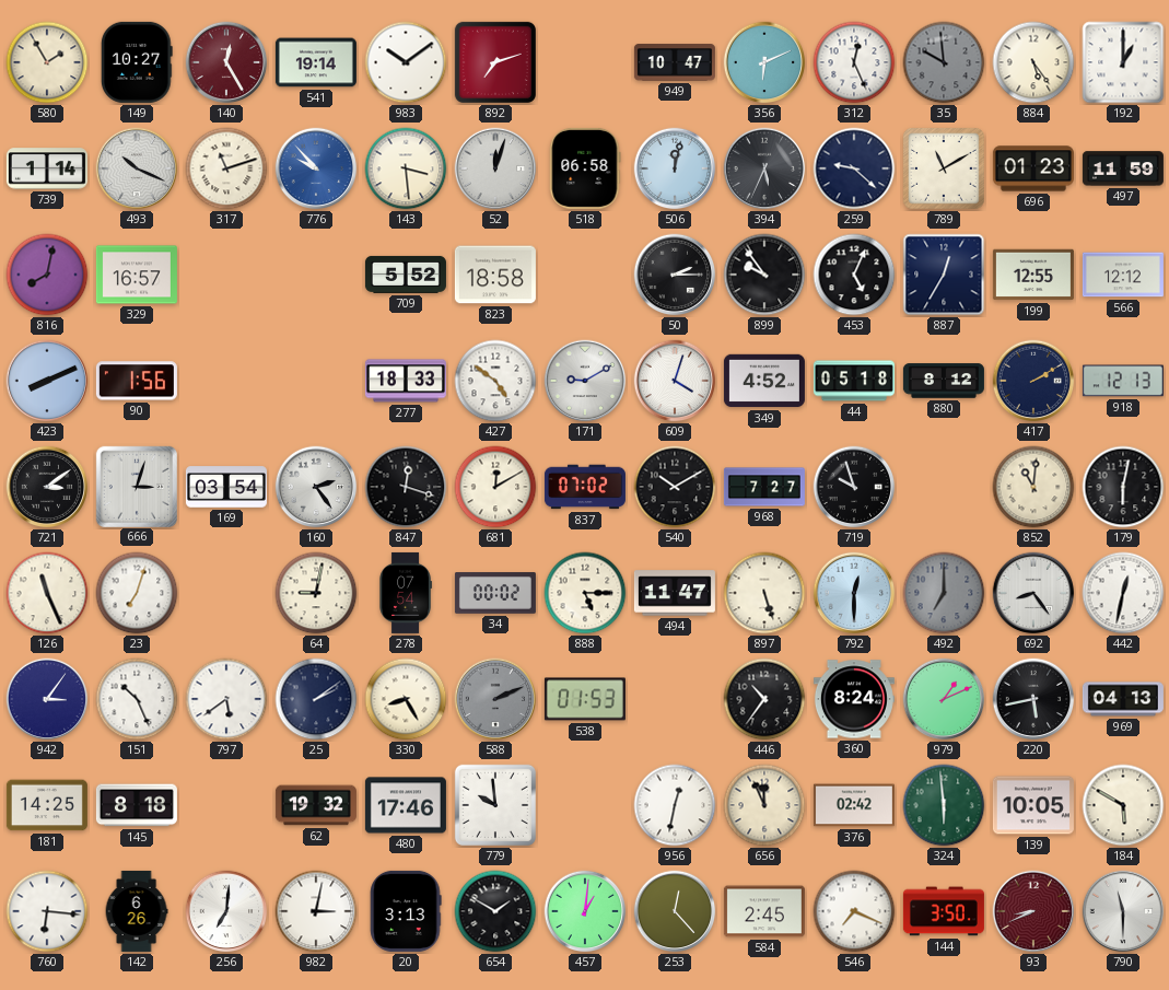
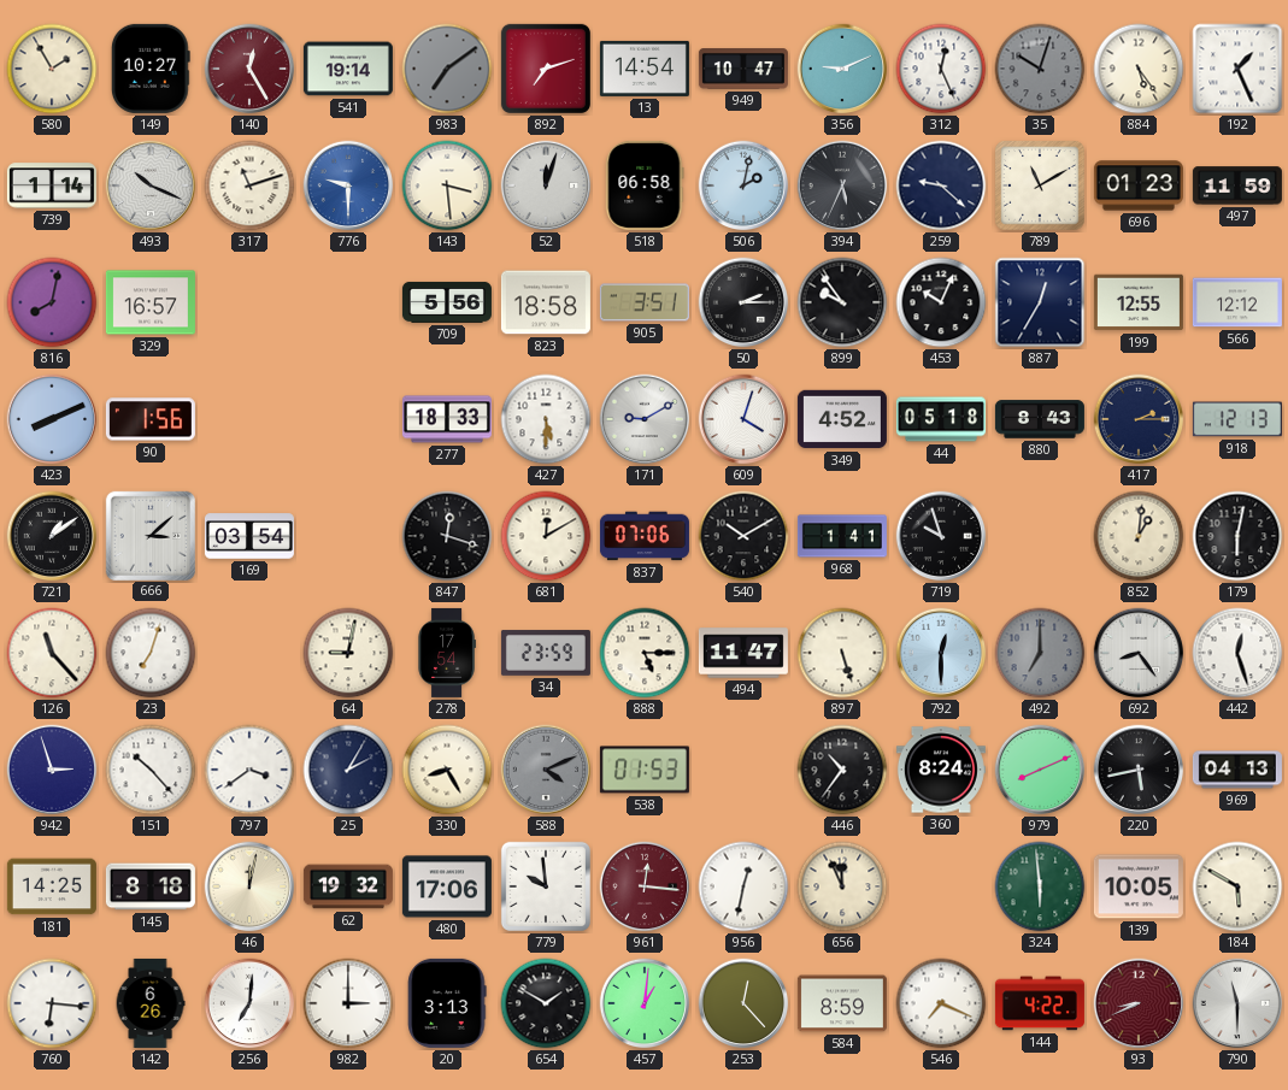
983: 10:09 -> 7:09
983 dial: white -> grey
13: none -> 14:54
356: 6:11 -> 9:11
35: 9:59 -> 10:03
192: 1:00 -> 1:26
776: 9:53 -> 9:30
506: 12:02 -> 2:02
709: 5:52 -> 5:56
905: none -> 3:51
453: 5:04 -> 10:04
427: 4:51 -> 5:30
880: 8:12 -> 8:43
417: 2:10 -> 2:15
721: 3:09 -> 1:09
666: 3:03 -> 3:08
160: 2:24 -> none
837: 07:02 -> 07:06
968: 7:27 -> 1:41
852: 11:01 -> 1:01
126: 11:26 -> 11:23
278: 07:54 -> 17:54
34: 00:02 -> 23:59
442: 12:32 -> 12:27
942: 3:06 -> 2:57
151: 10:26 -> 10:23
797: 5:39 -> 3:39
25: 2:09 -> 2:05
588: 2:11 -> 4:11
979: 1:11 -> 8:11
46: none -> 12:02
480: 17:46 -> 17:06
961: none -> 12:16
376: 02:42 -> none
982: 3:02 -> 3:00
584: 2:45 -> 8:59
144: 3:50 -> 4:22
